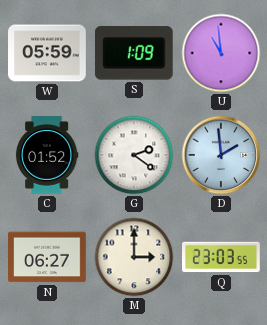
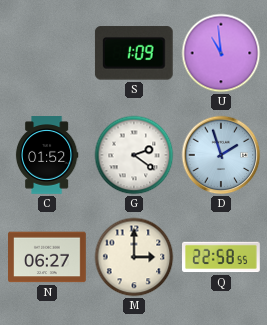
W: 05:59 -> none
D: 1:59 -> 1:57
Q: 23:03 -> 22:58
